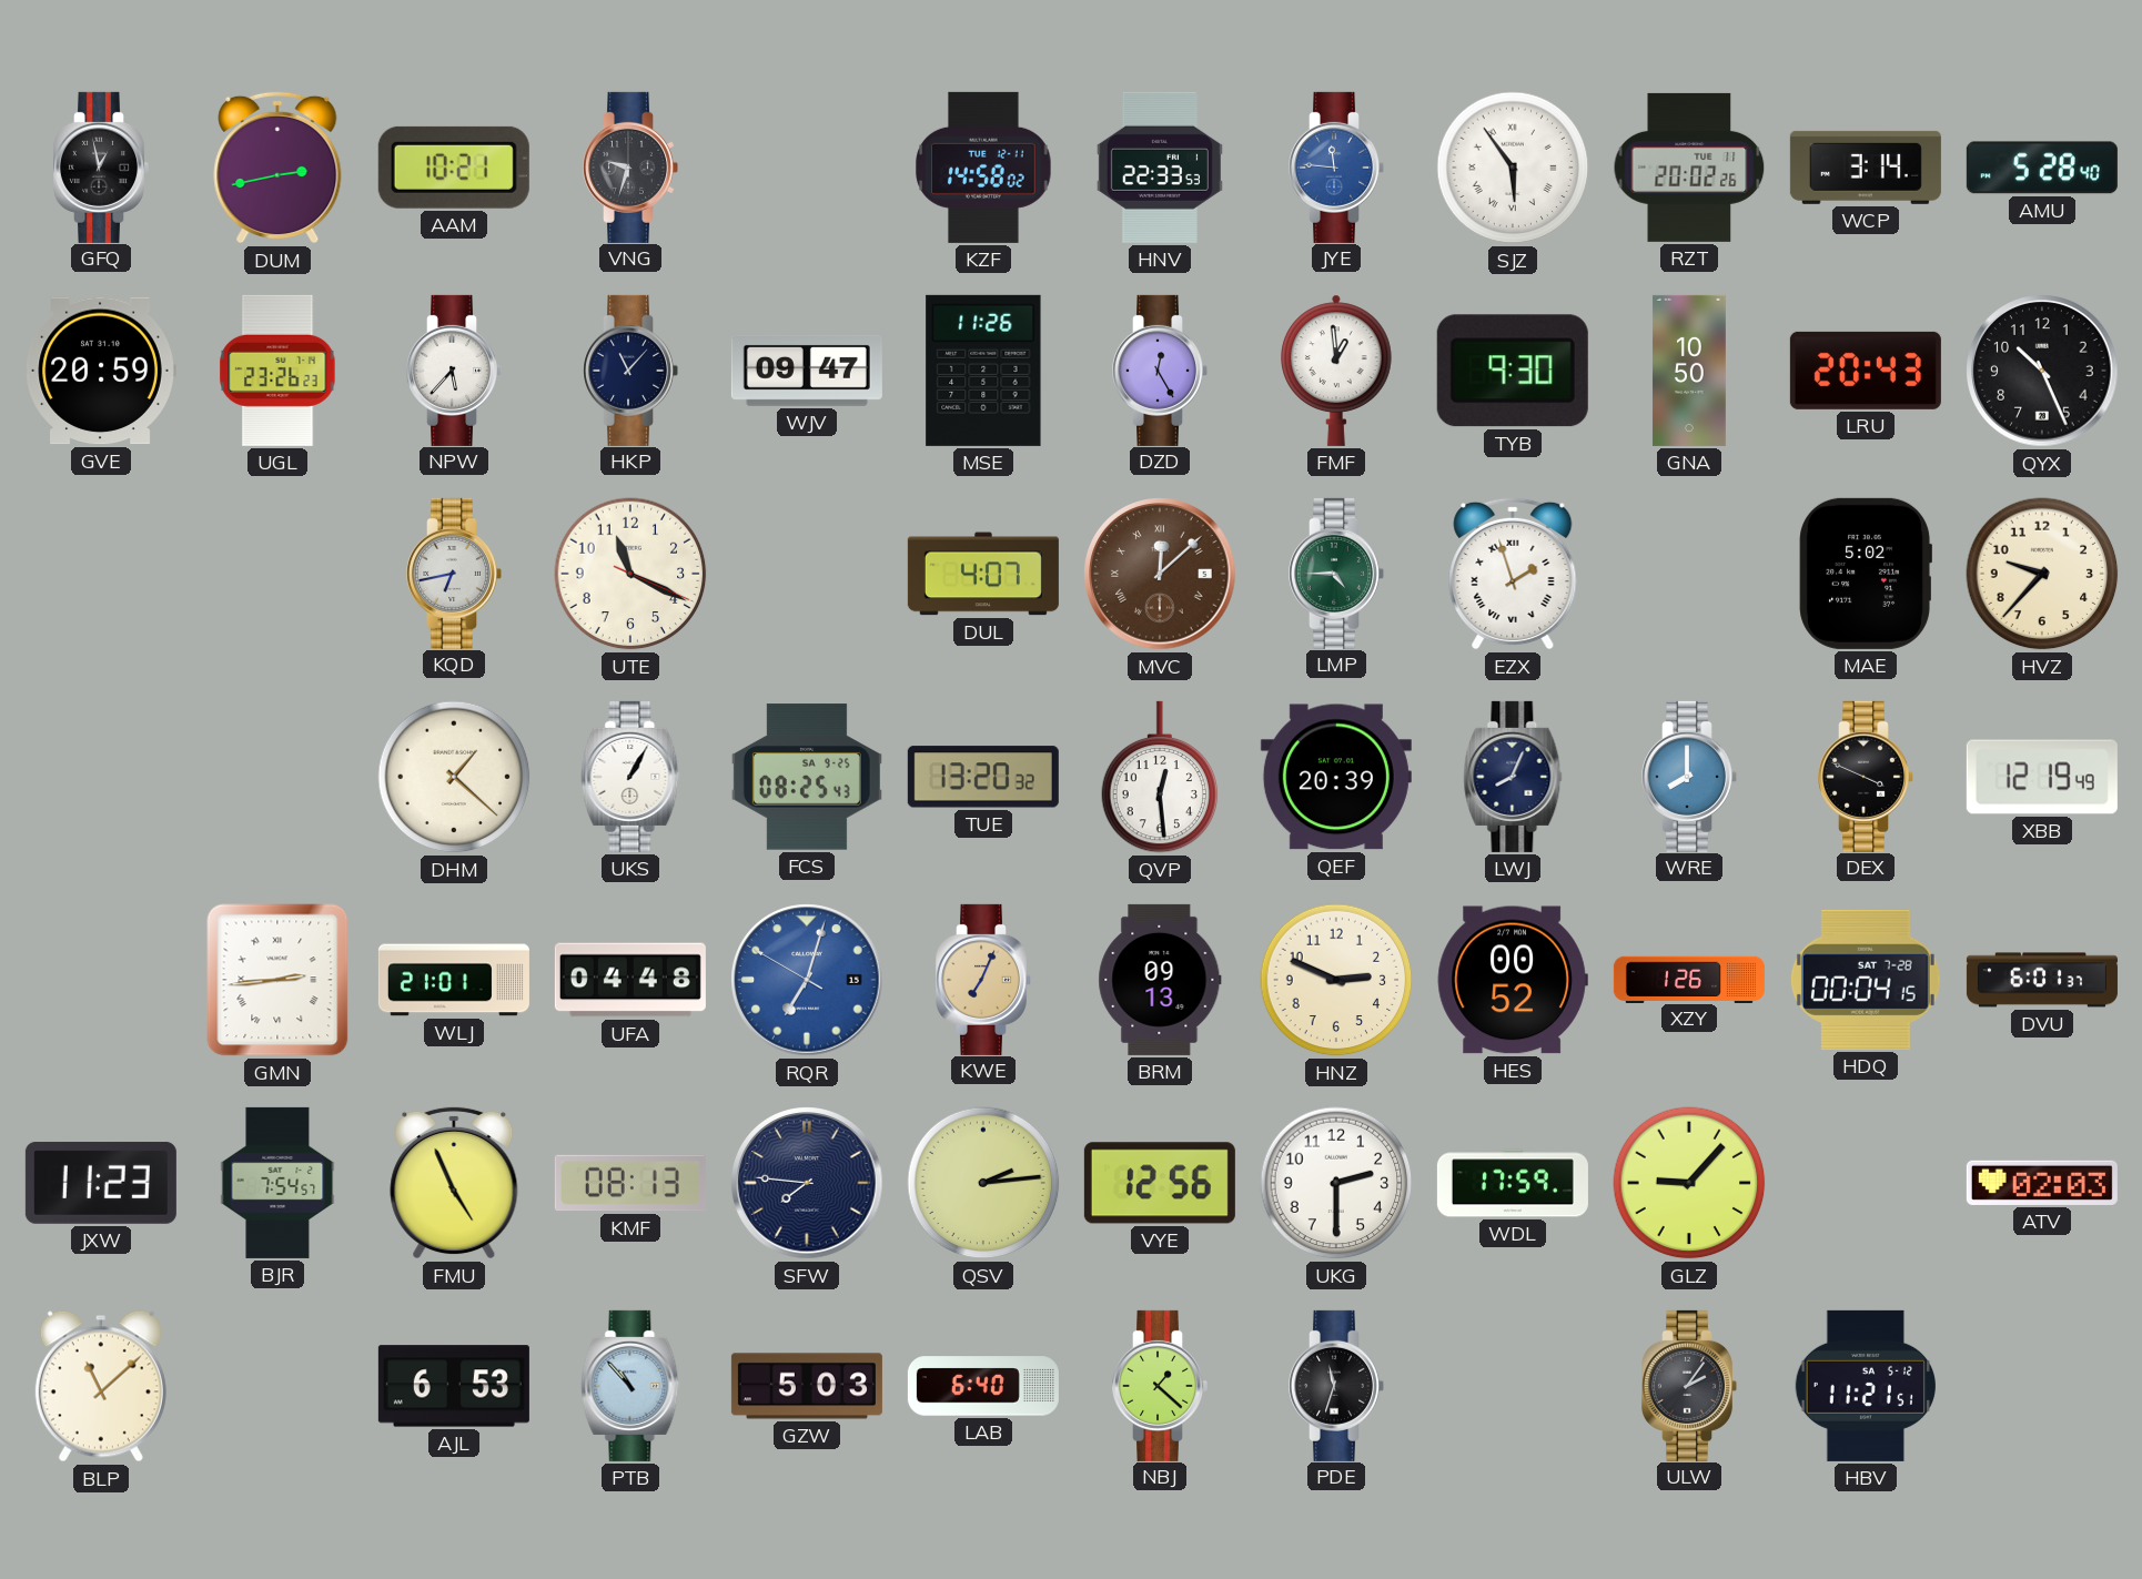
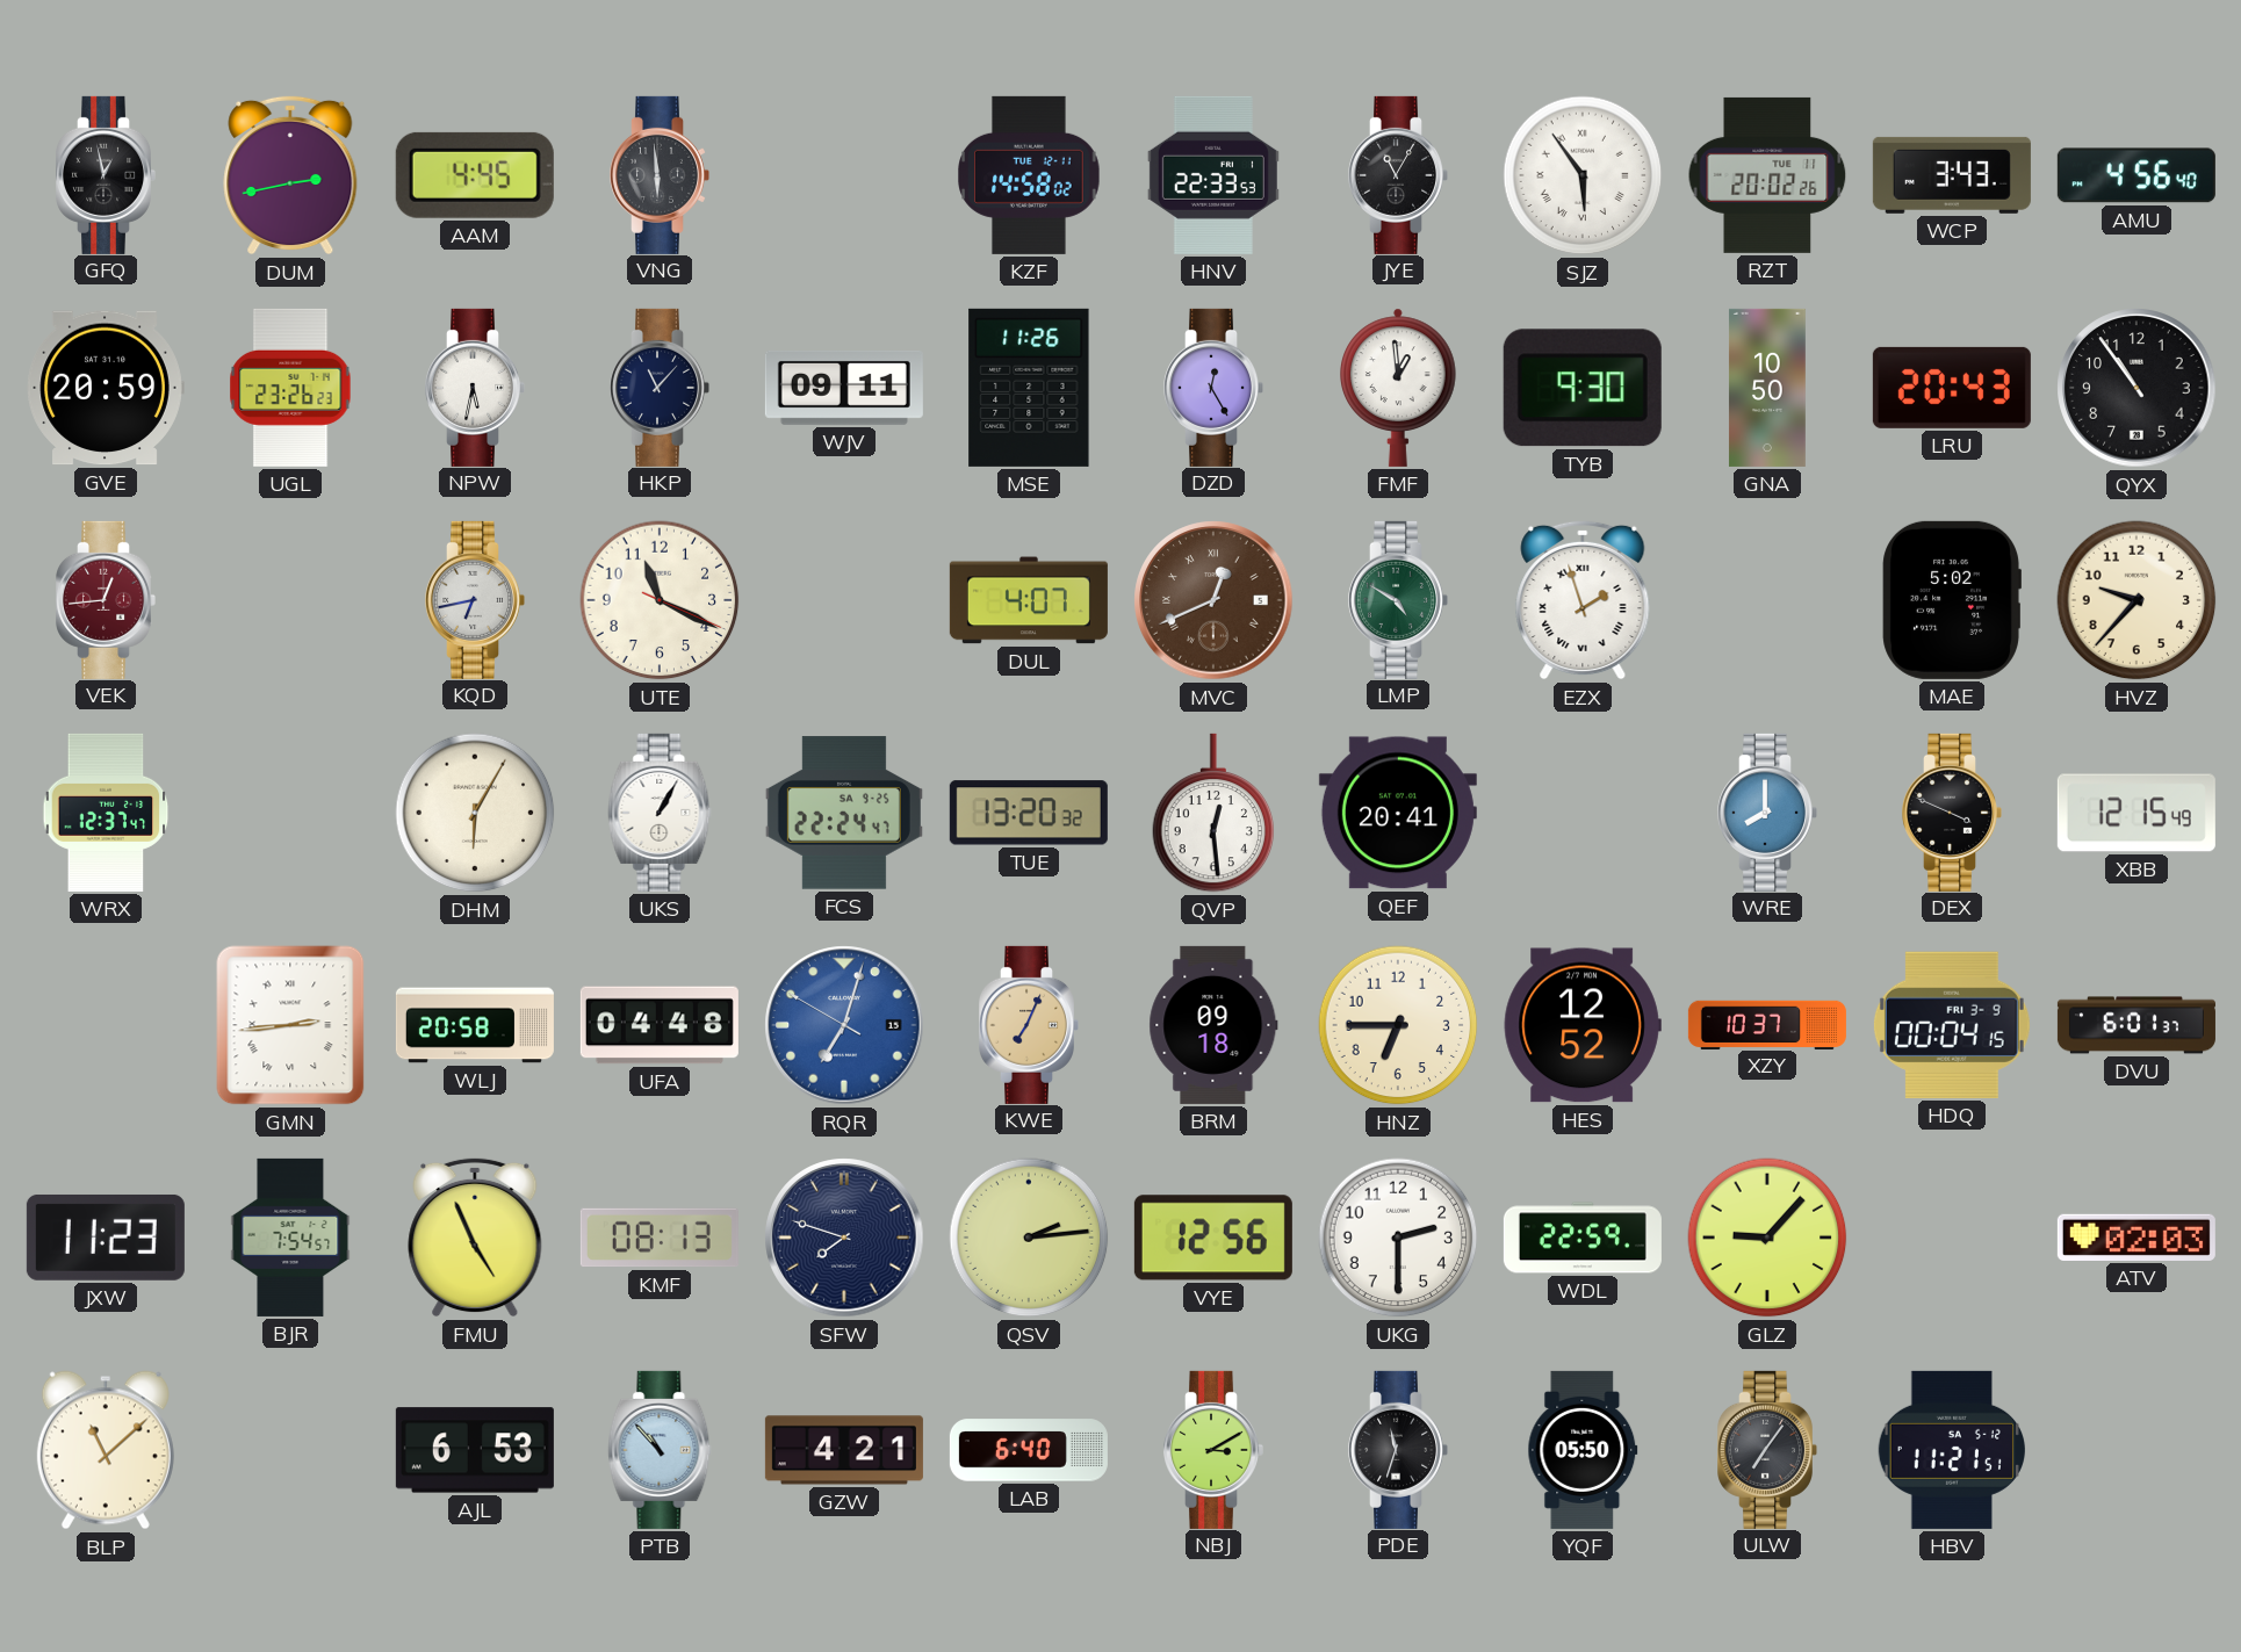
AAM: 10:21 -> 4:45
VNG: 9:33 -> 5:59
JYE: 11:46 -> 11:05
JYE dial: blue -> black
WCP: 3:14 -> 3:43
AMU: 5:28 -> 4:56
NPW: 5:37 -> 5:32
WJV: 09:47 -> 09:11
QYX: 10:26 -> 10:54
VEK: none -> 12:44
MVC: 12:08 -> 12:41
LMP: 4:45 -> 4:50
WRX: none -> 12:37
DHM: 1:22 -> 6:05
FCS: 08:25 -> 22:24
QEF: 20:39 -> 20:41
LWJ: 8:04 -> none
XBB: 12:19 -> 12:15
WLJ: 21:01 -> 20:58
BRM: 09:13 -> 09:18
HNZ: 2:49 -> 6:45
HES: 00:52 -> 12:52
XZY: 1:26 -> 10:37
HDQ date: SAT 7-28 -> FRI 3-9
SFW: 7:46 -> 7:48
WDL: 17:59 -> 22:59
GZW: 5:03 -> 4:21
NBJ: 1:22 -> 3:10
YQF: none -> 05:50
ULW: 2:06 -> 7:06
